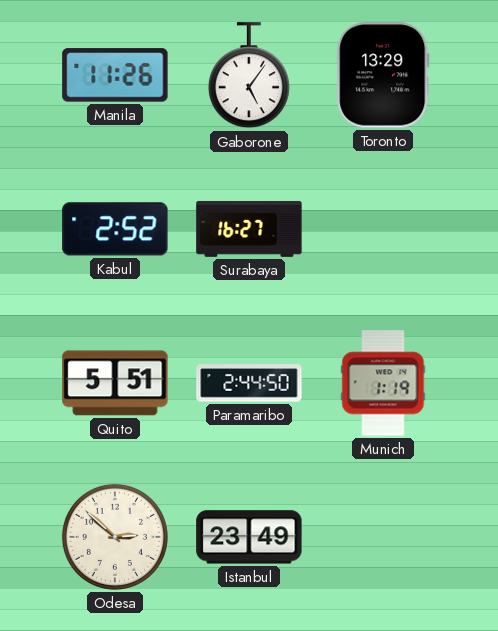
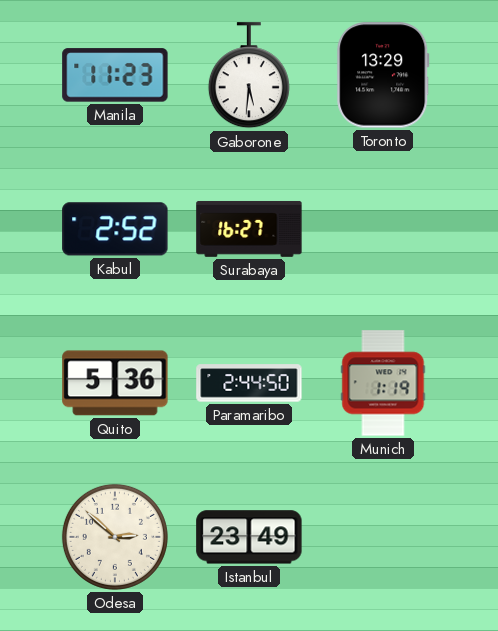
Manila: 11:26 -> 11:23
Gaborone: 5:06 -> 5:31
Quito: 5:51 -> 5:36
